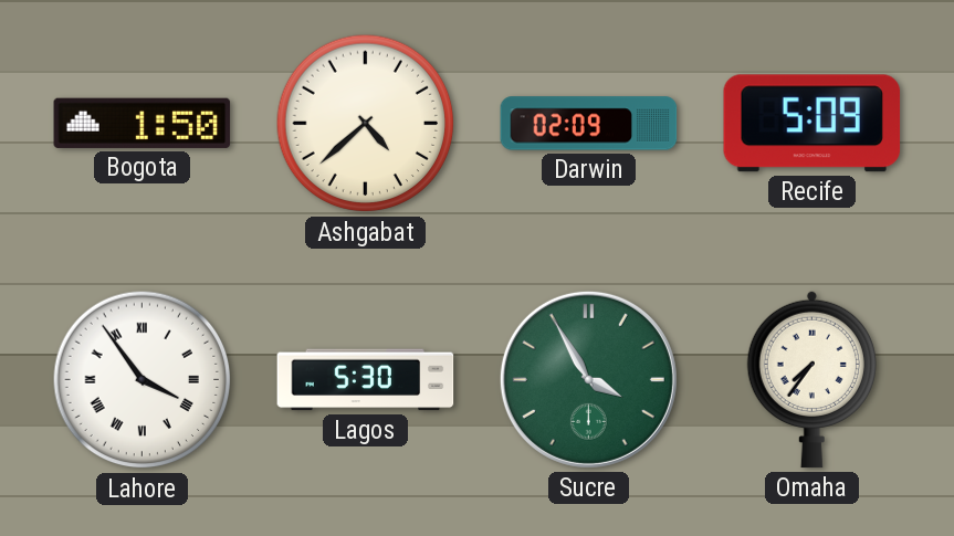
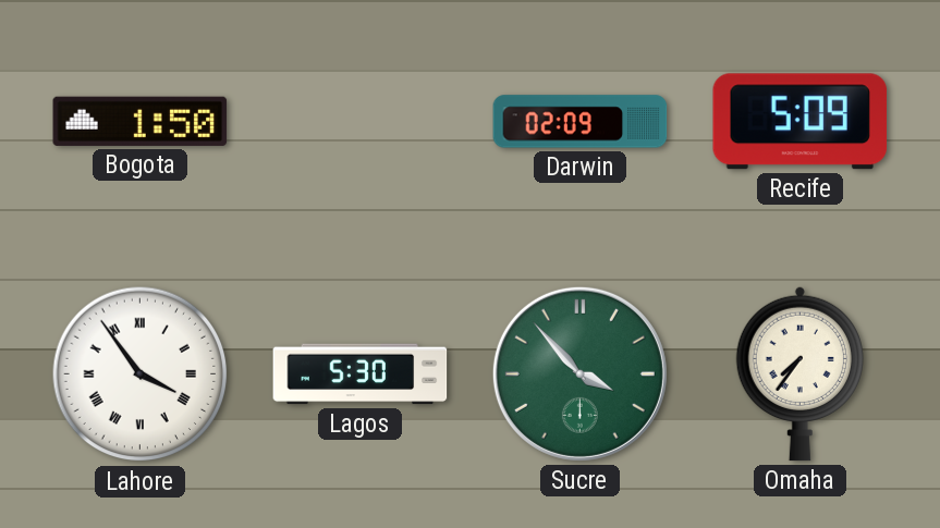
Ashgabat: 4:38 -> none
Sucre: 3:55 -> 3:53
